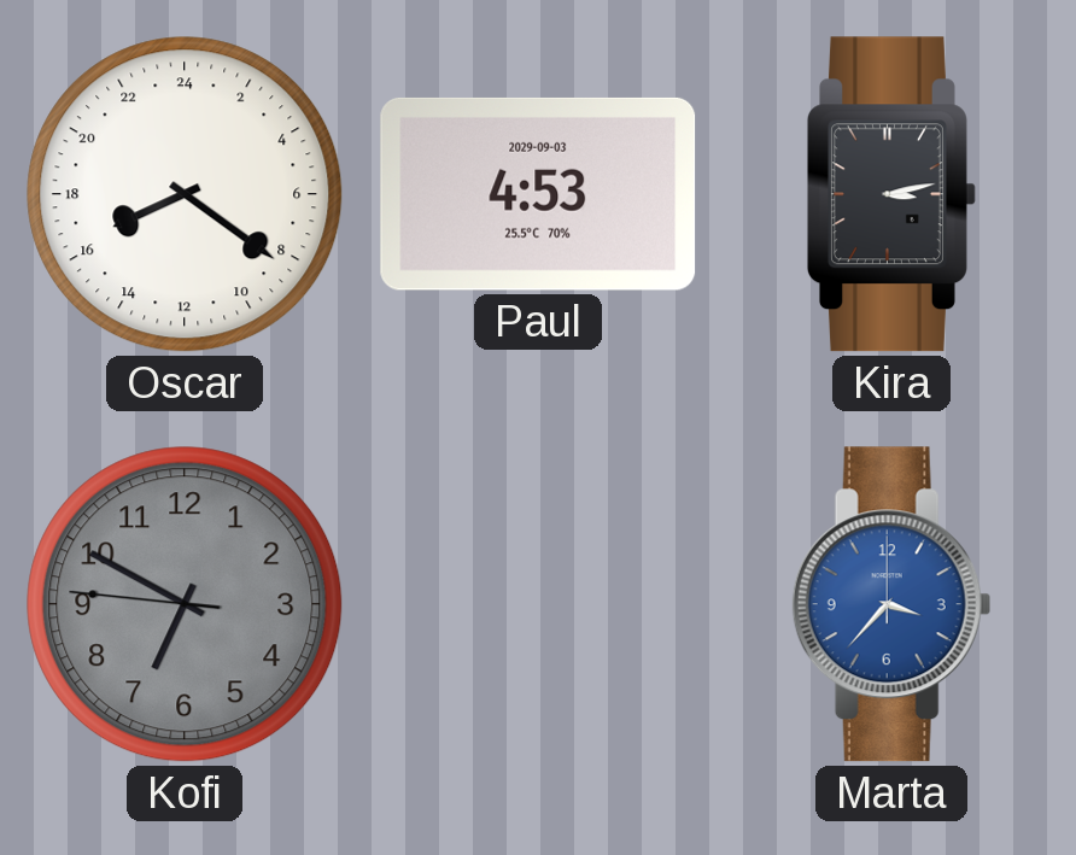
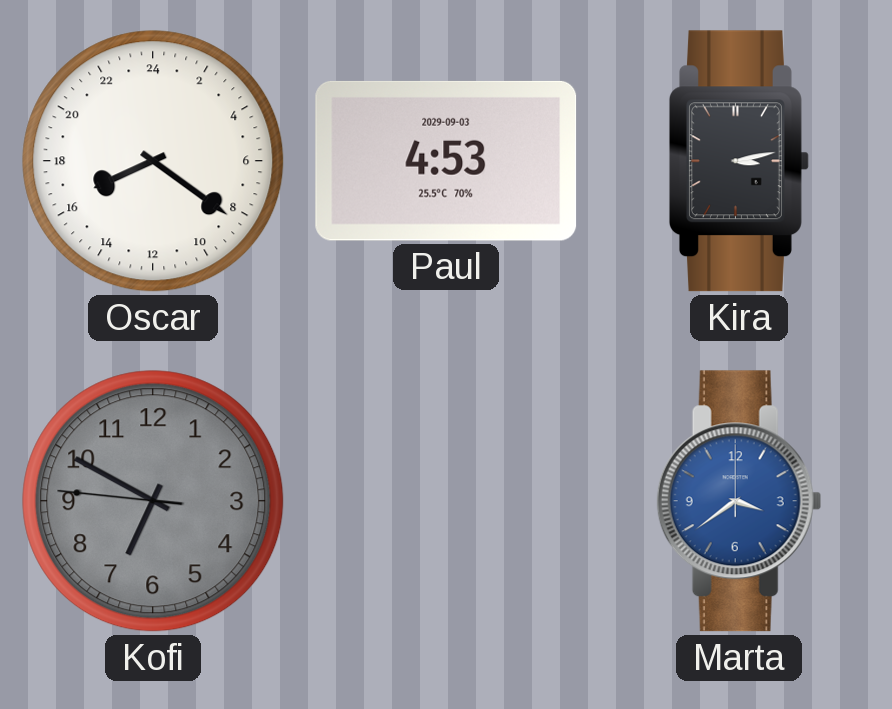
Marta: 3:37 -> 3:39
